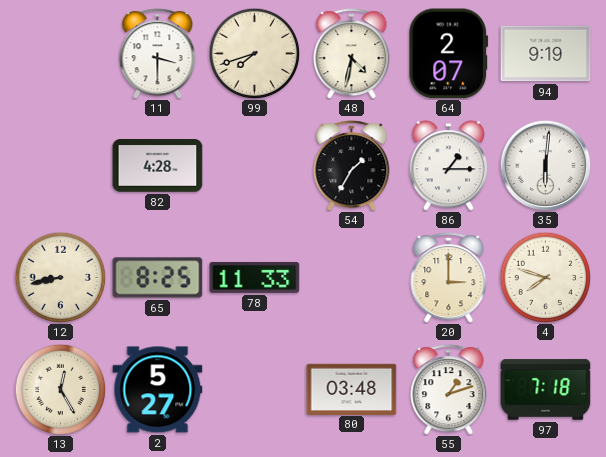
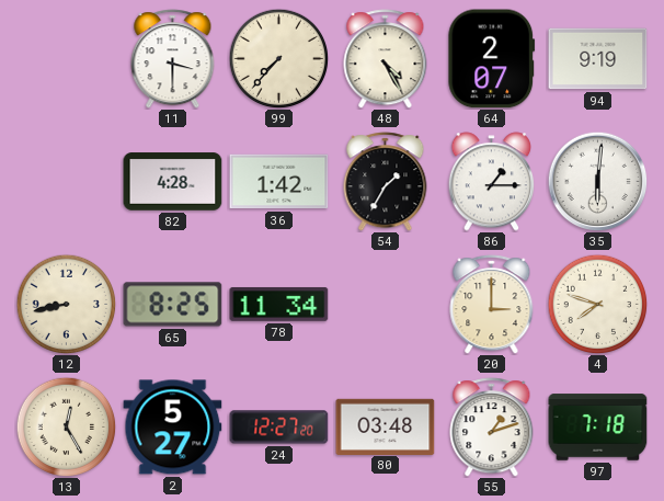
99: 7:42 -> 7:37
48: 4:32 -> 4:25
36: none -> 1:42
78: 11:33 -> 11:34
24: none -> 12:27
